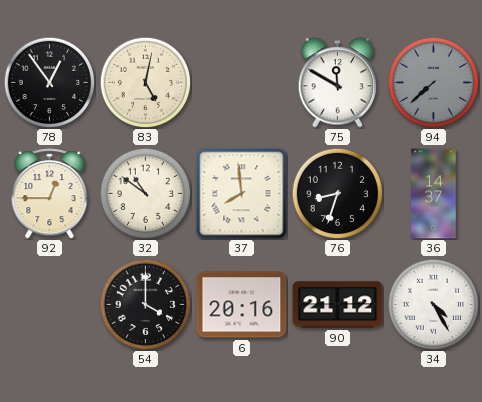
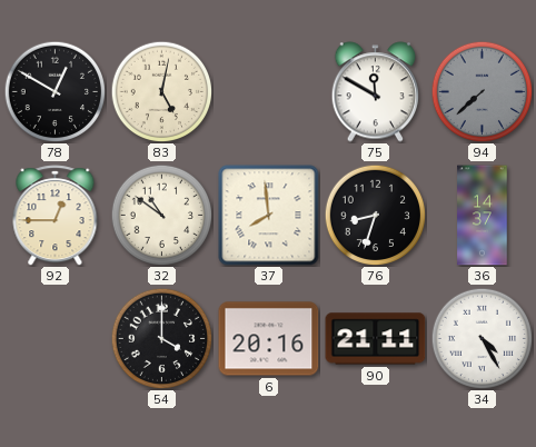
78: 12:54 -> 12:50
90: 21:12 -> 21:11
